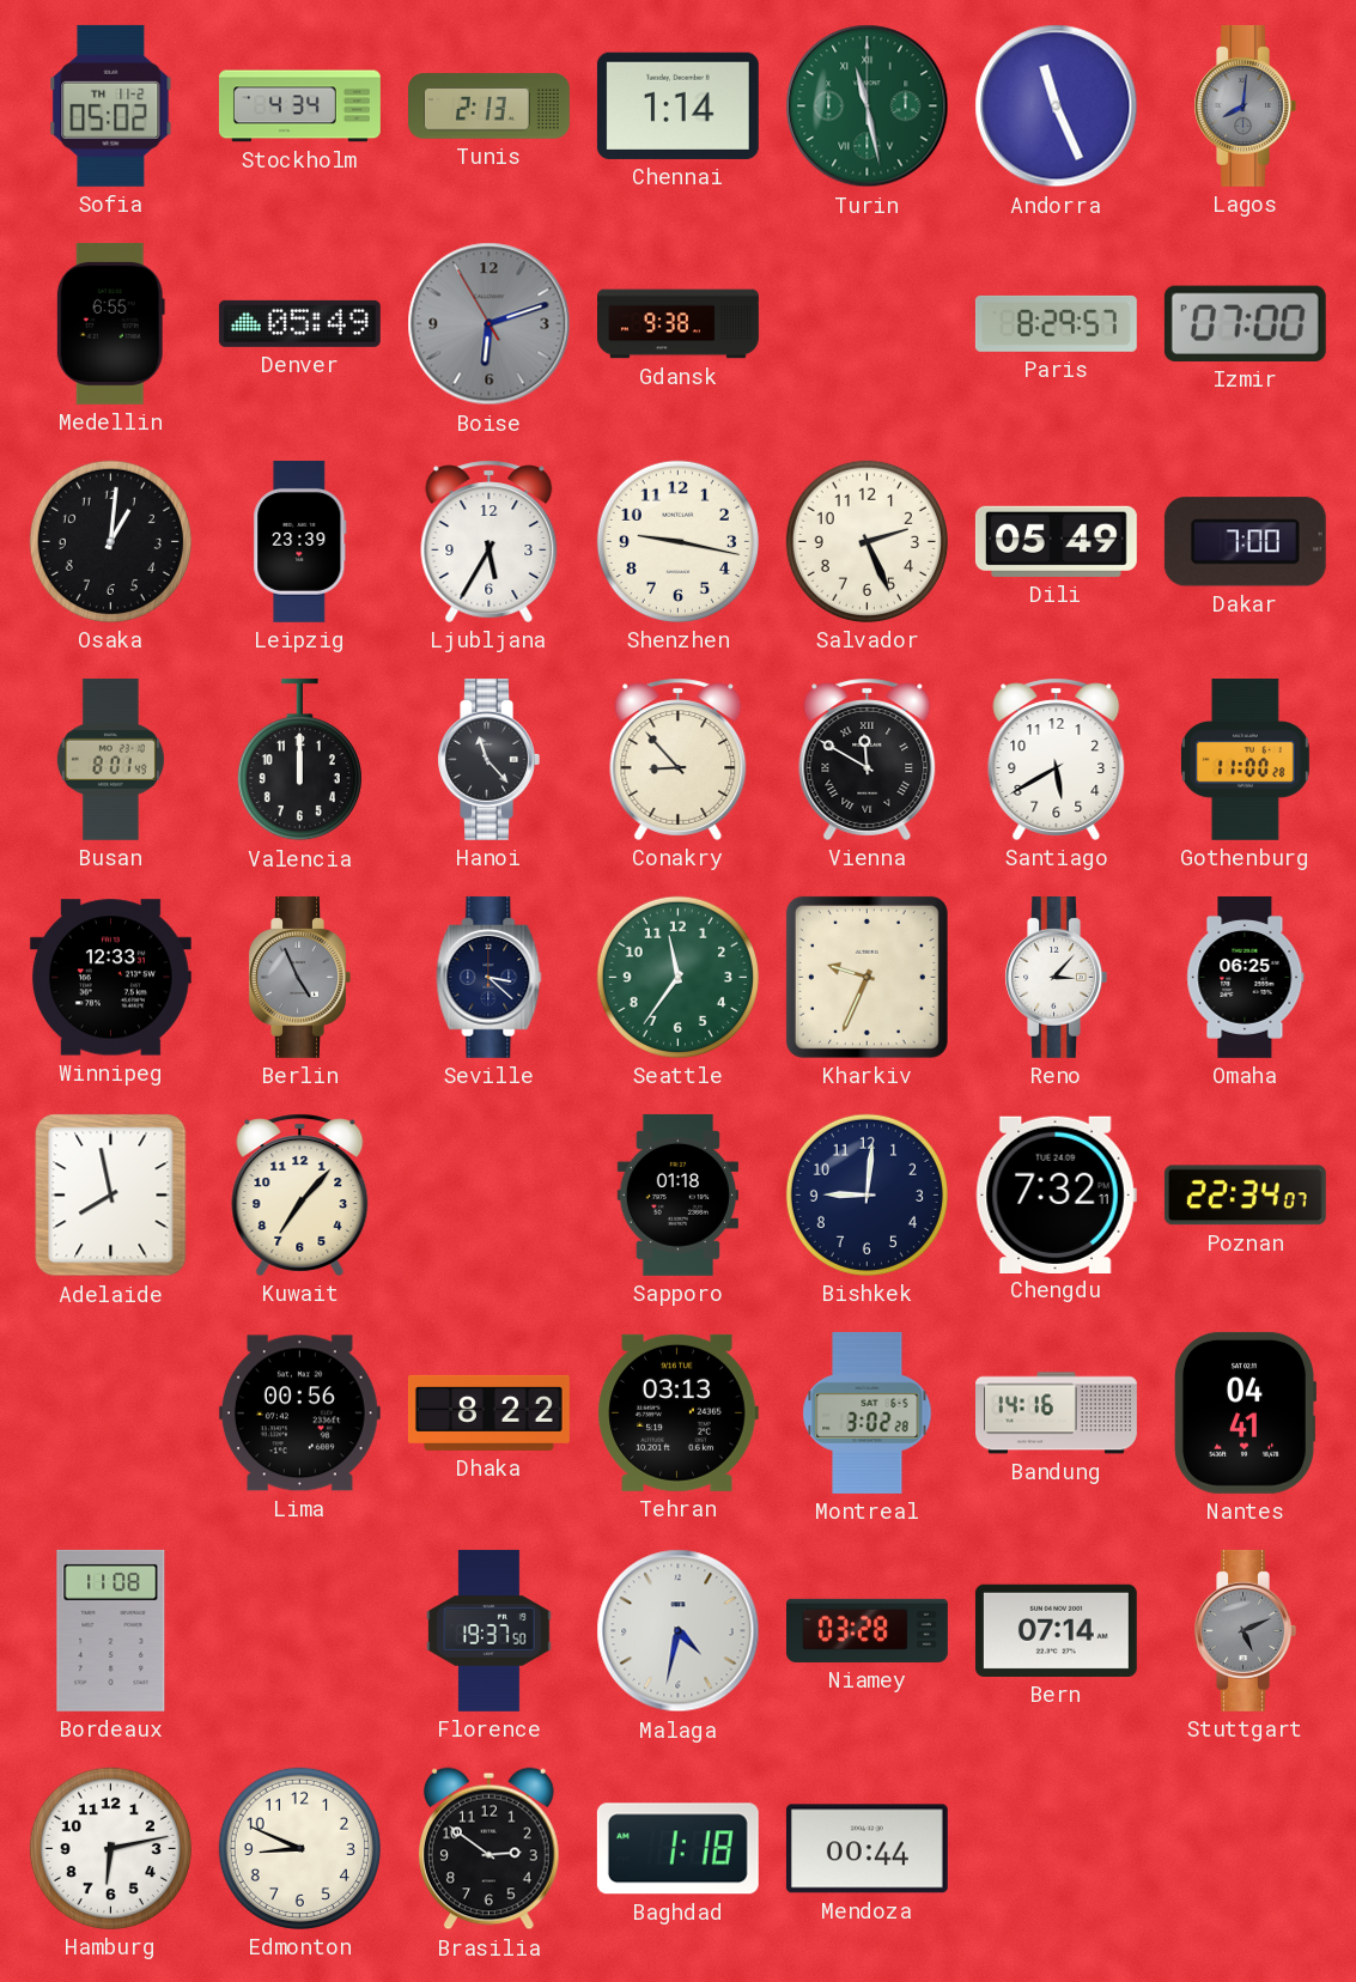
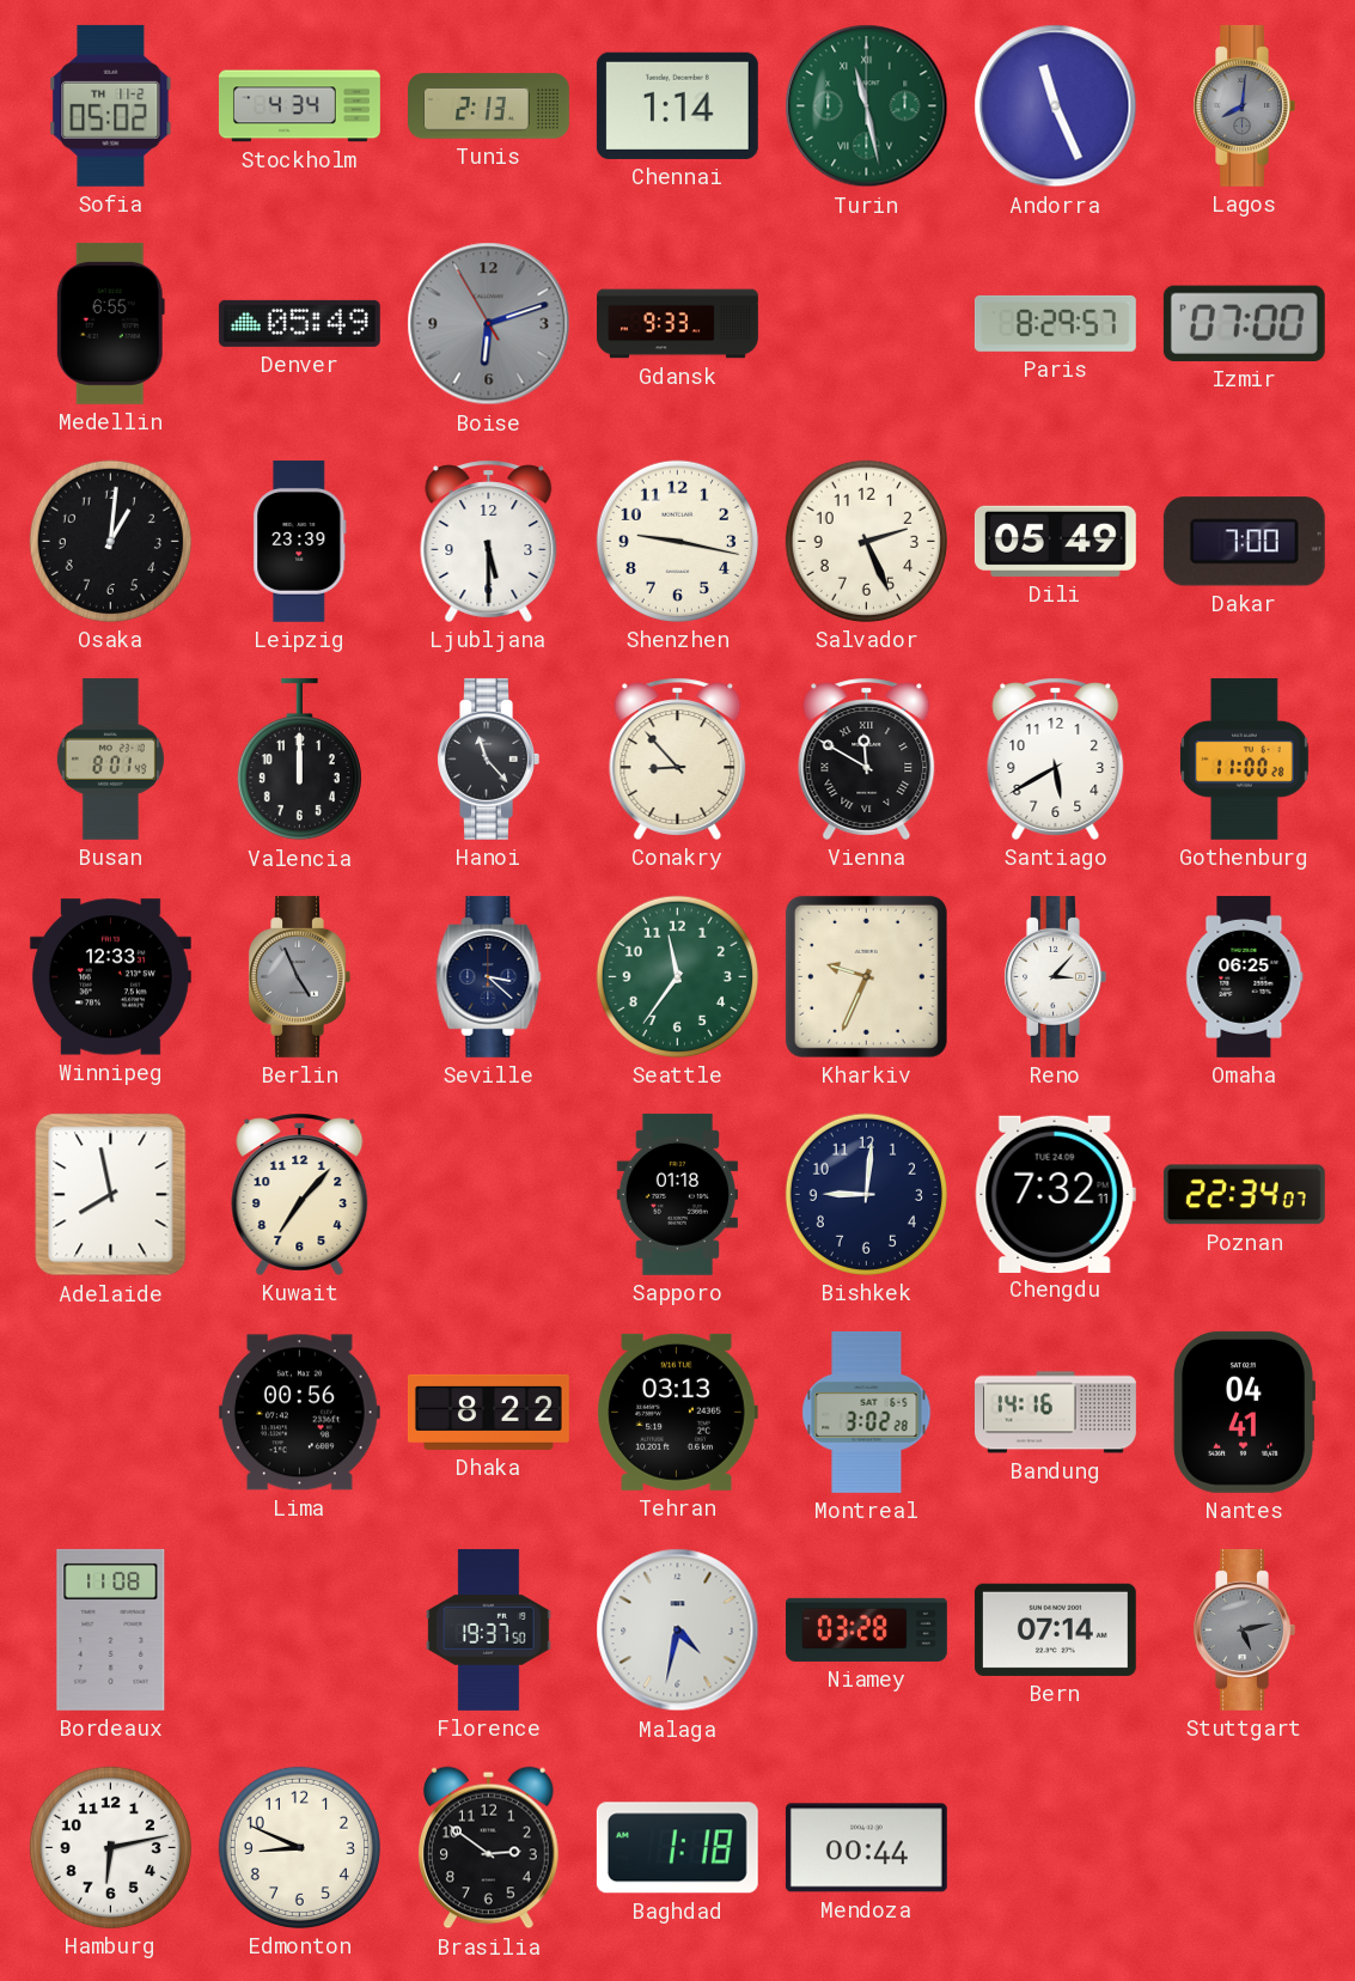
Gdansk: 9:38 -> 9:33
Ljubljana: 5:35 -> 5:30
Stuttgart: 5:11 -> 5:13
